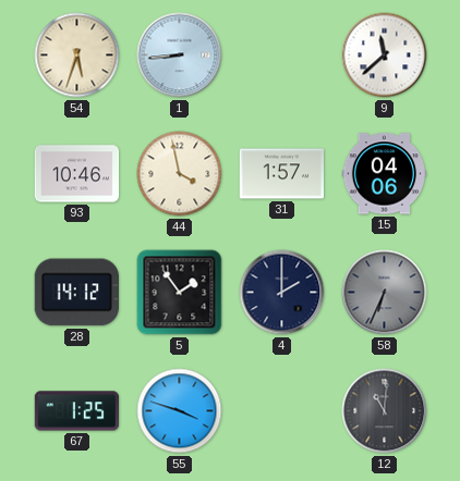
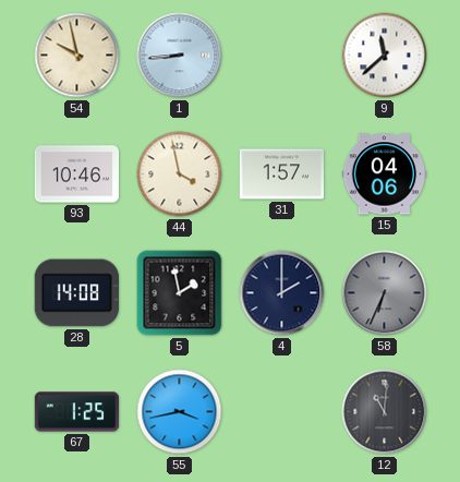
54: 5:33 -> 9:58
28: 14:12 -> 14:08
5: 1:54 -> 1:58
55: 3:48 -> 3:43
